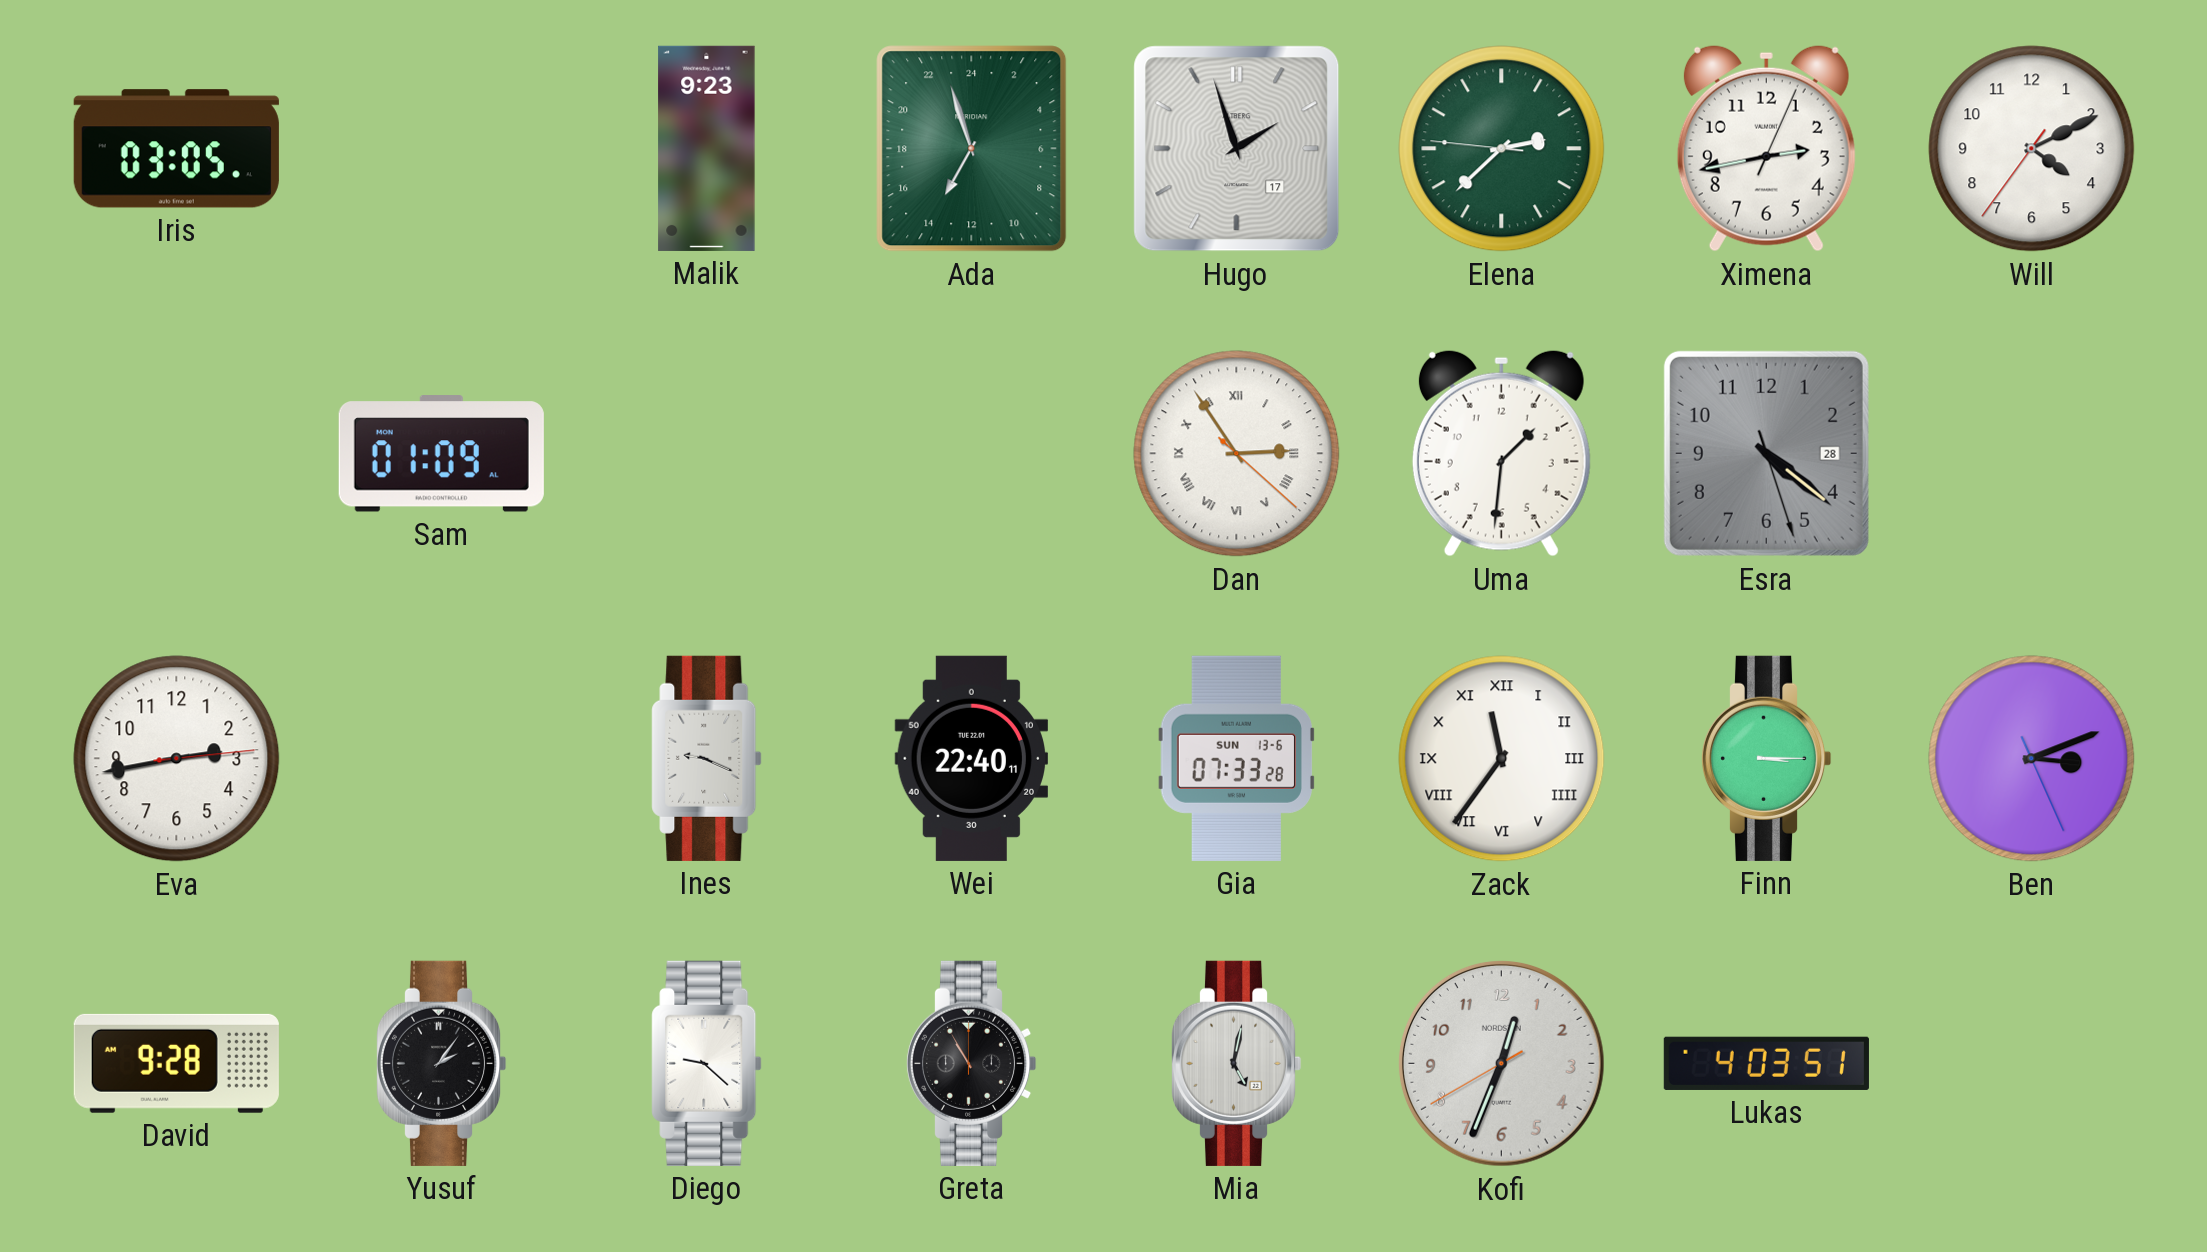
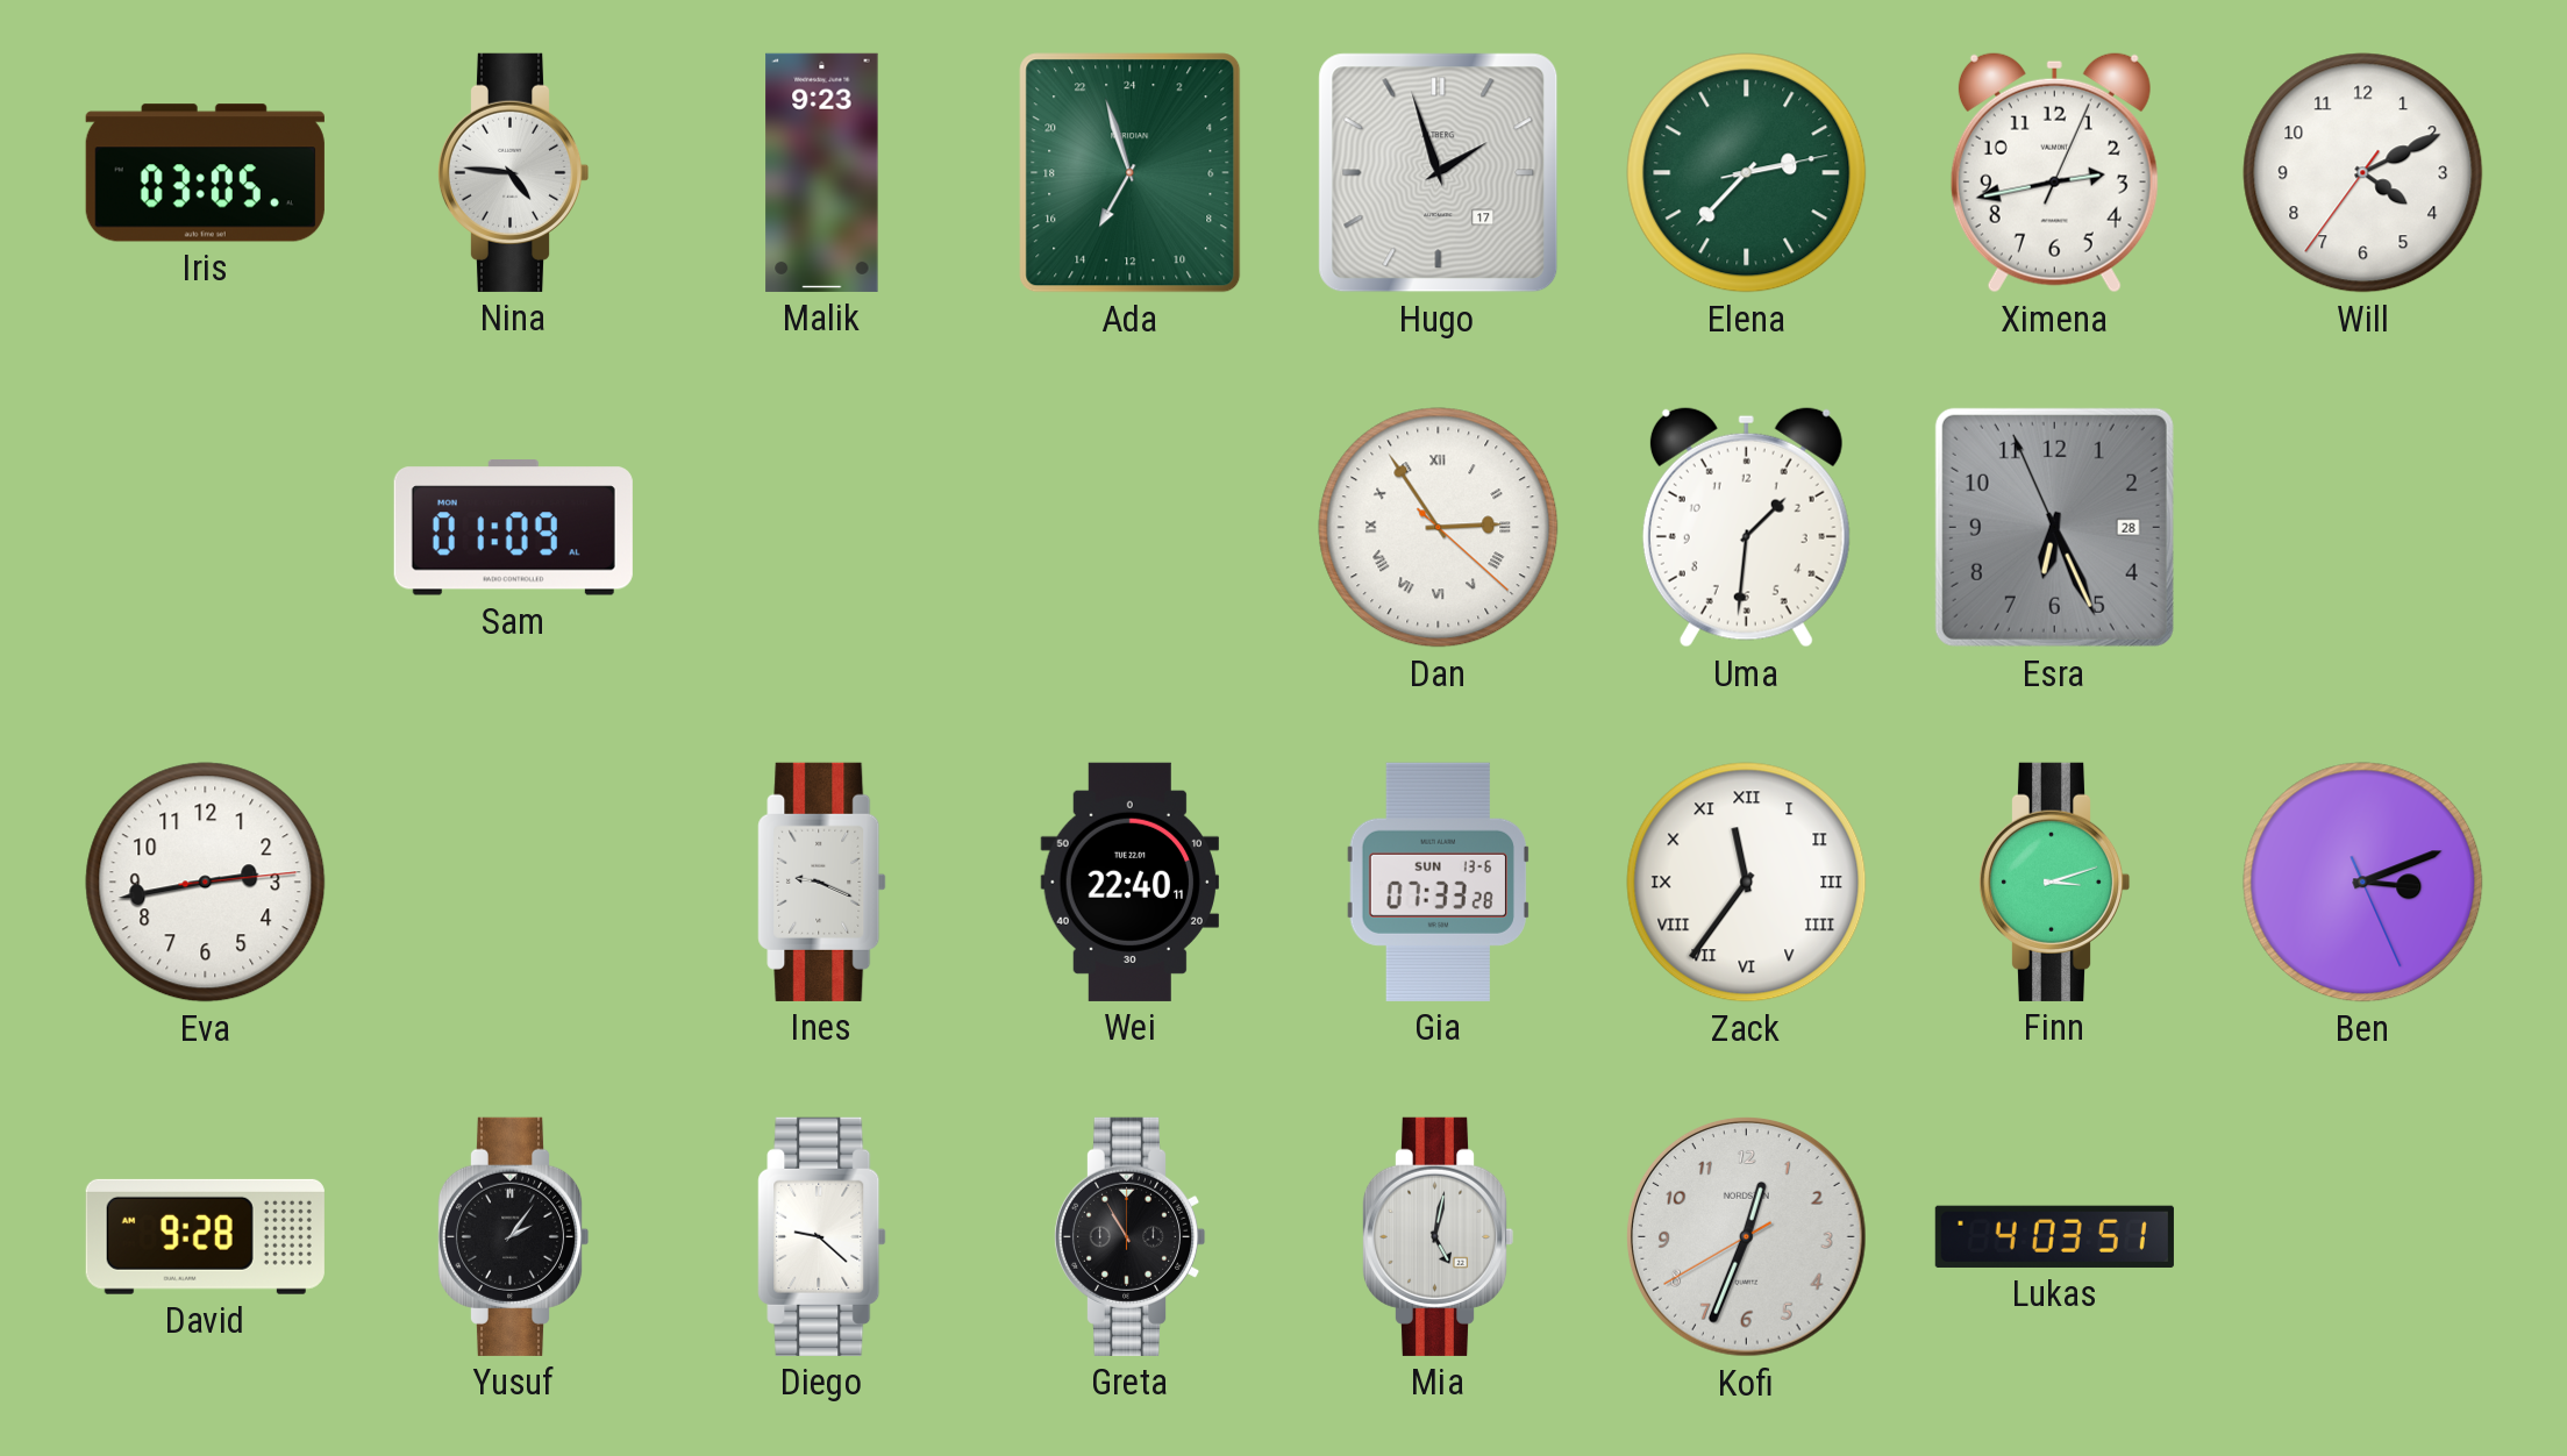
Nina: none -> 4:46
Elena: 2:37:46 -> 2:37:13
Esra: 4:21 -> 6:25
Finn: 3:15 -> 3:12
